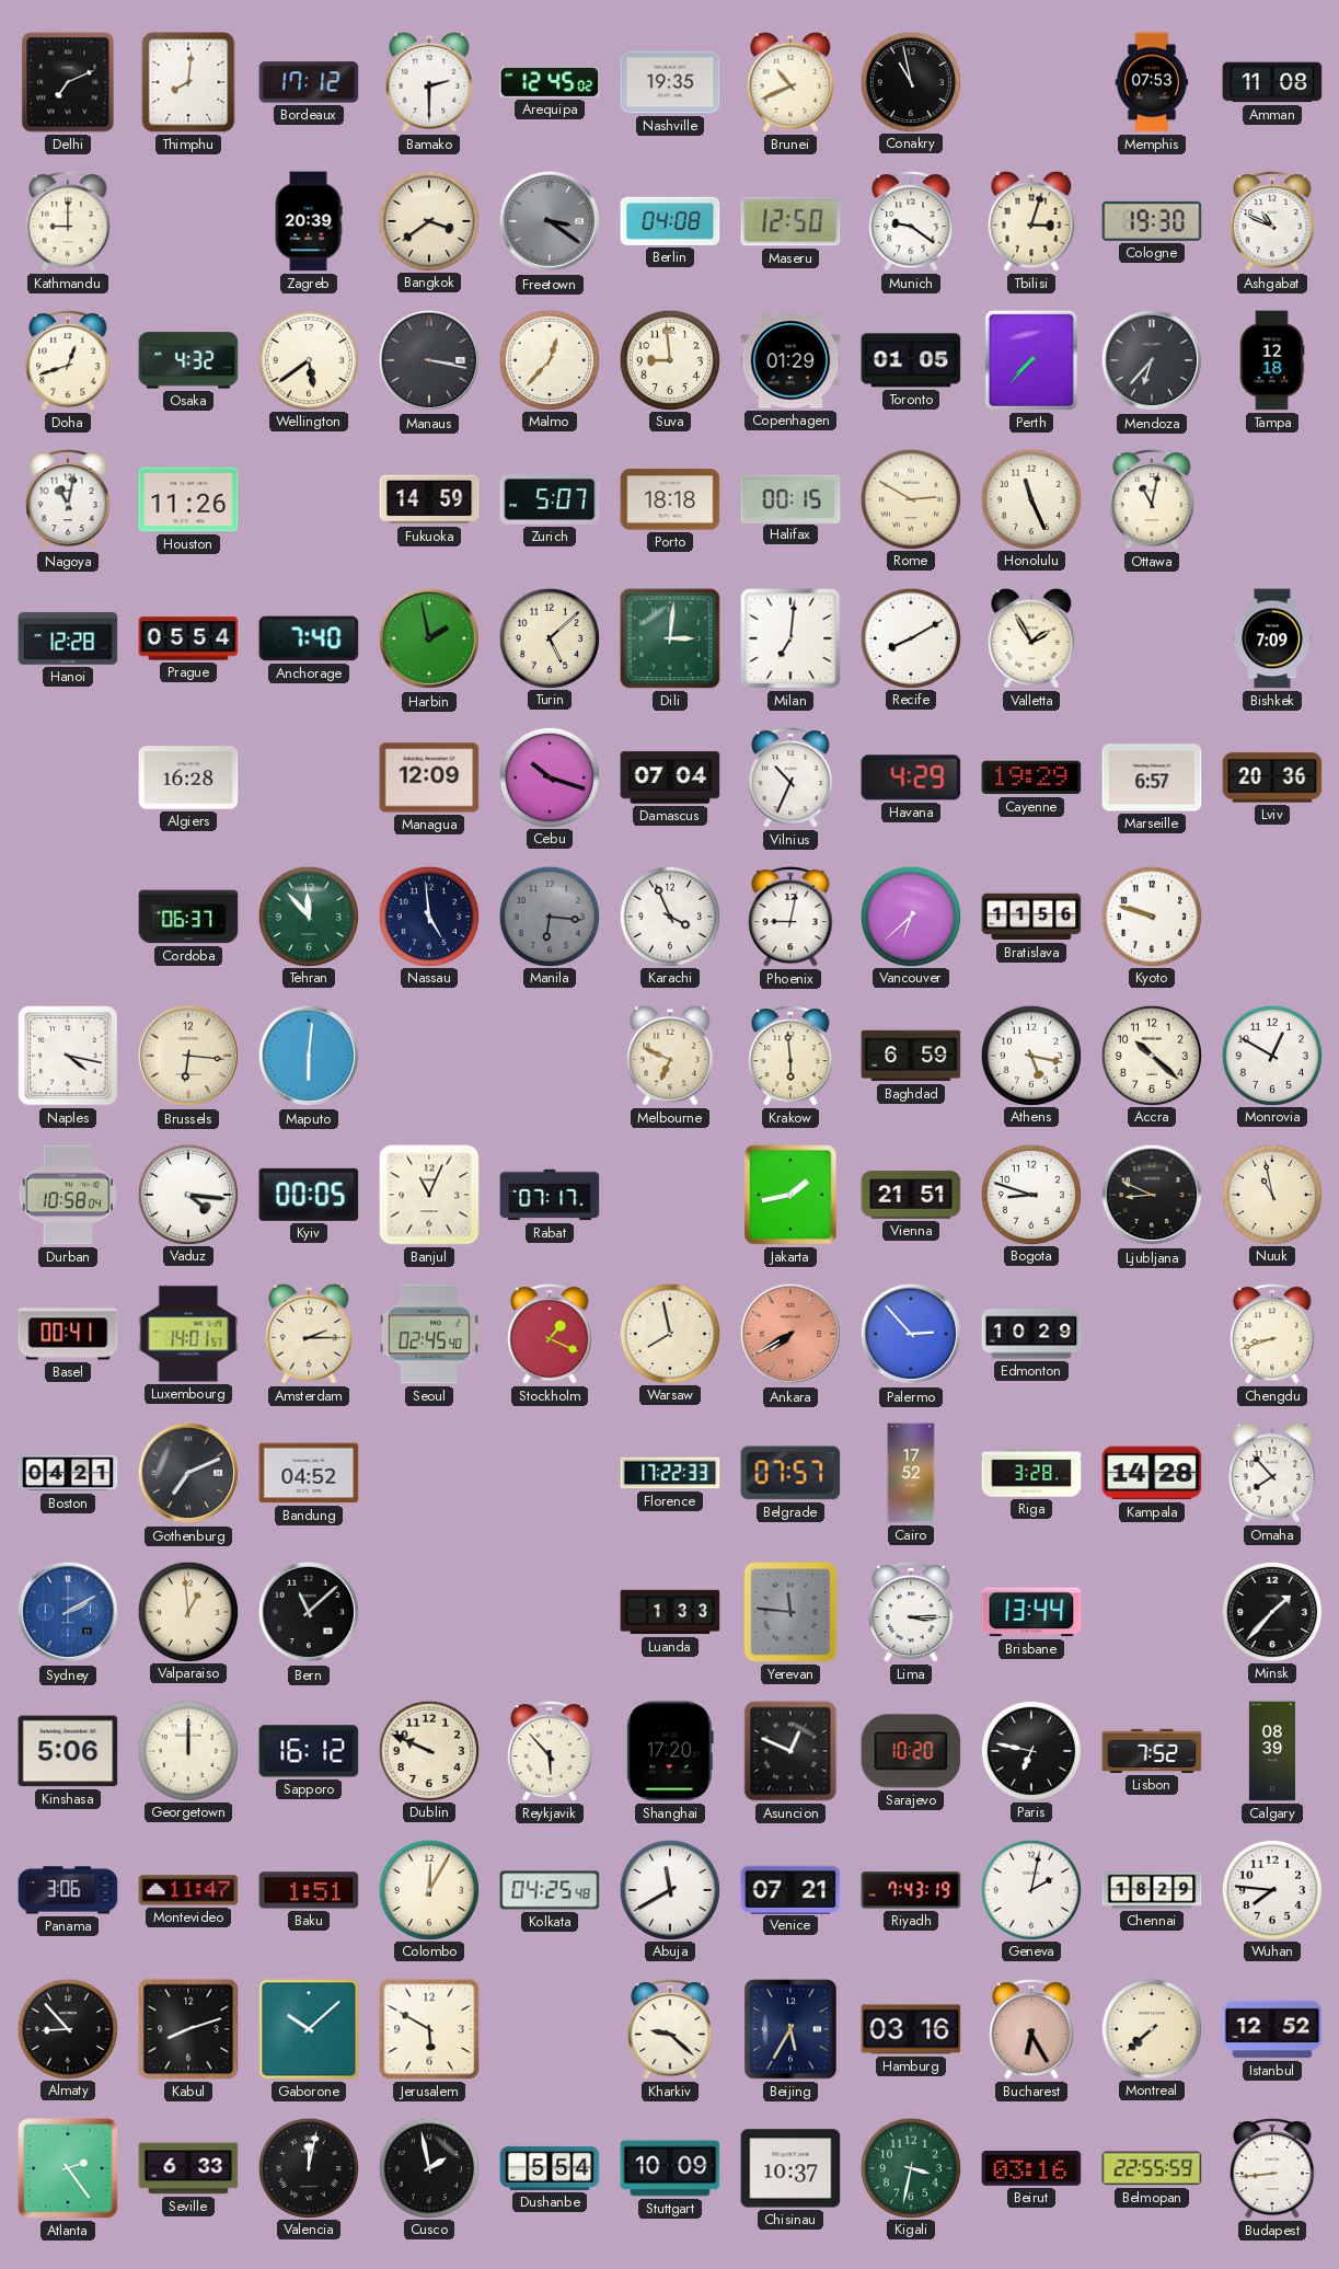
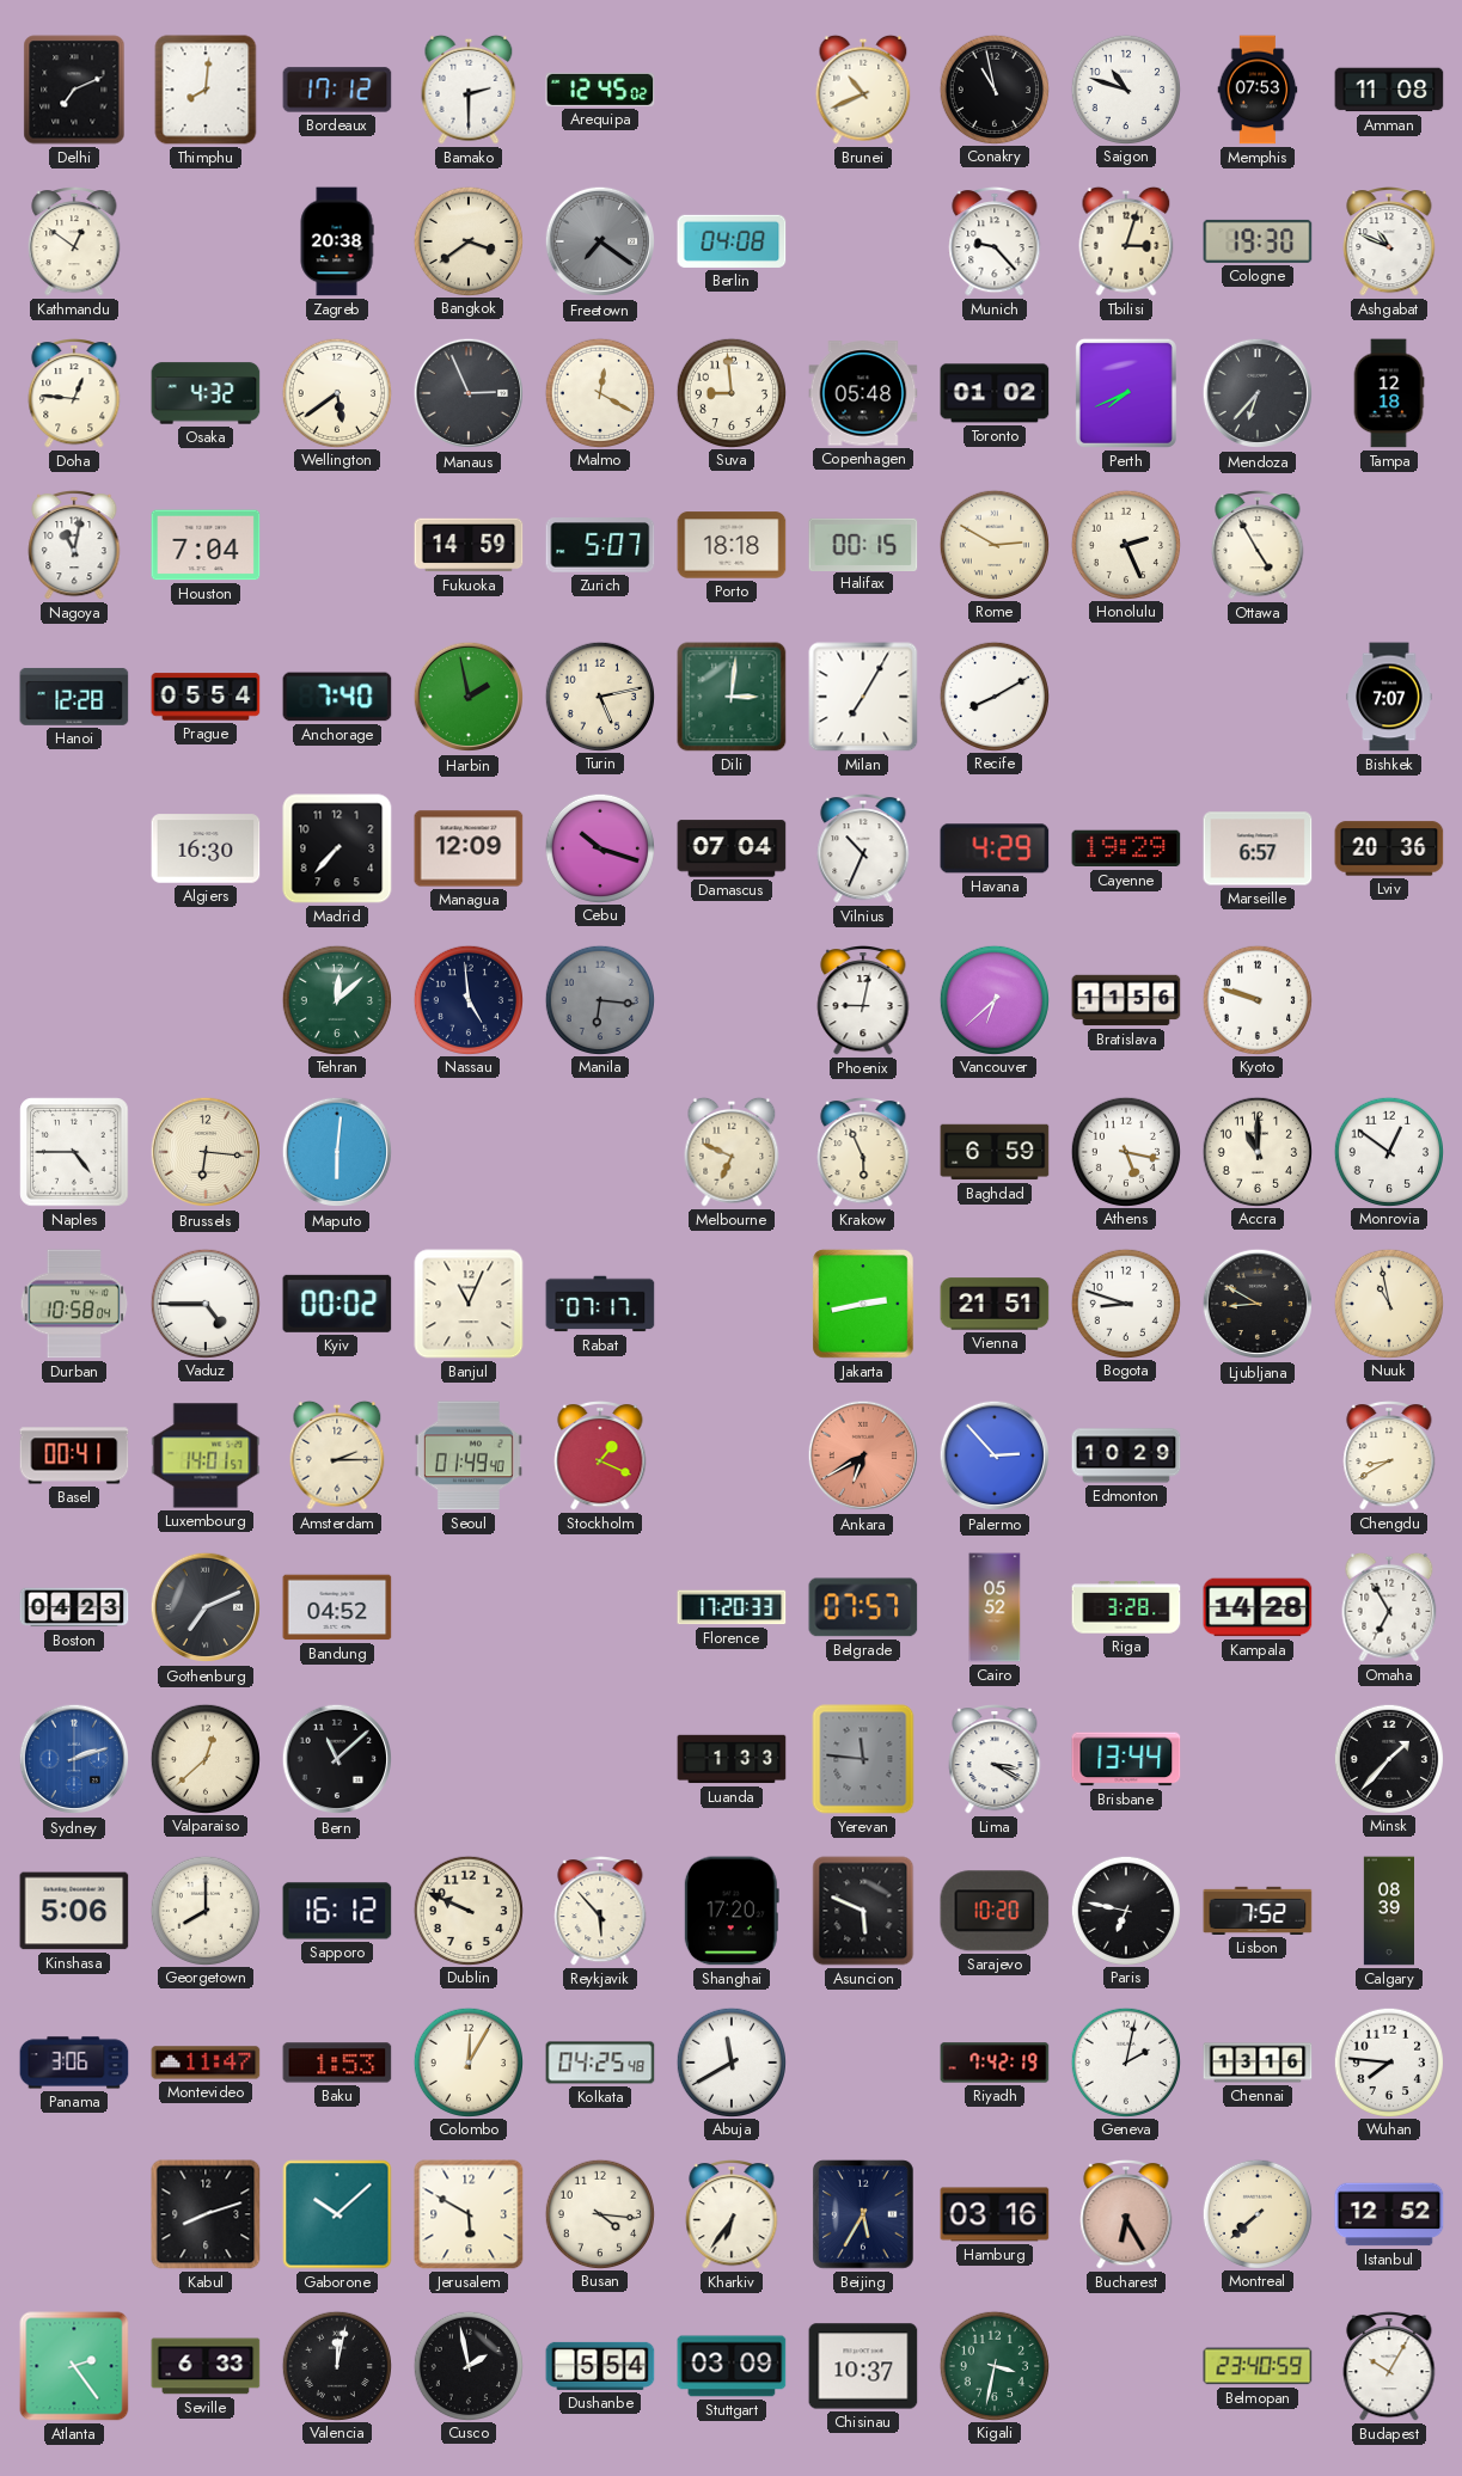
Nashville: 19:35 -> none
Saigon: none -> 10:48
Kathmandu: 9:00 -> 12:51
Zagreb: 20:39 -> 20:38
Freetown: 3:21 -> 7:21
Maseru: 12:50 -> none
Munich: 9:21 -> 9:23
Doha: 12:42 -> 12:46
Manaus: 3:17 -> 2:56
Malmo: 12:37 -> 12:20
Copenhagen: 01:29 -> 05:48
Toronto: 01:05 -> 01:02
Perth: 7:37 -> 7:41
Houston: 11:26 -> 7:04
Honolulu: 11:26 -> 2:26
Ottawa: 11:02 -> 4:55
Turin: 5:08 -> 5:13
Milan: 7:01 -> 7:05
Valletta: 1:55 -> none
Bishkek: 7:09 -> 7:07
Algiers: 16:28 -> 16:30
Madrid: none -> 7:37
Cordoba: 06:37 -> none
Tehran: 11:53 -> 12:08
Karachi: 3:56 -> none
Naples: 4:17 -> 4:45
Krakow: 5:59 -> 5:56
Accra: 10:22 -> 11:00
Monrovia: 12:50 -> 12:51
Vaduz: 4:16 -> 4:45
Kyiv: 00:05 -> 00:02
Jakarta: 1:43 -> 2:43
Ljubljana: 8:49 -> 8:50
Seoul: 02:45 -> 01:49
Warsaw: 7:58 -> none
Ankara: 7:40 -> 6:40
Chengdu: 8:42 -> 8:40
Boston: 04:21 -> 04:23
Florence: 17:22 -> 17:20
Cairo: 17:52 -> 05:52
Omaha: 7:53 -> 6:55
Sydney: 2:10 -> 2:12
Valparaiso: 12:59 -> 12:38
Lima: 3:15 -> 3:20
Georgetown: 12:00 -> 8:00
Asuncion: 12:49 -> 5:49
Baku: 1:51 -> 1:53
Venice: 07:21 -> none
Riyadh: 7:43 -> 7:42
Chennai: 18:29 -> 13:16
Almaty: 8:53 -> none
Busan: none -> 4:16
Kharkiv: 9:22 -> 6:36
Stuttgart: 10:09 -> 03:09
Beirut: 03:16 -> none
Belmopan: 22:55 -> 23:40
Budapest: 8:44 -> 10:05
